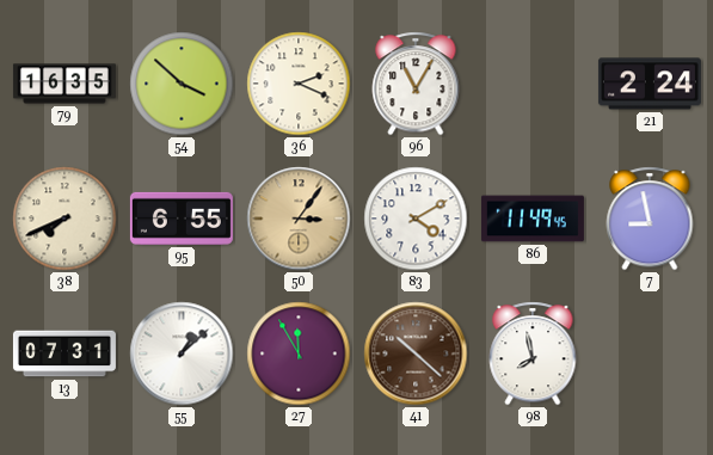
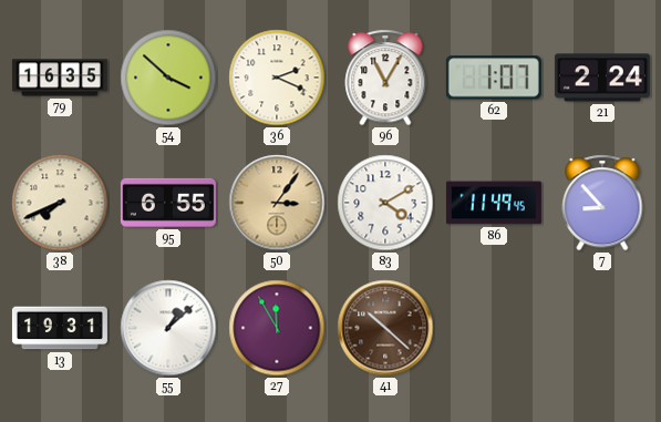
62: none -> 1:07
7: 8:58 -> 8:53
13: 07:31 -> 19:31
98: 7:58 -> none
